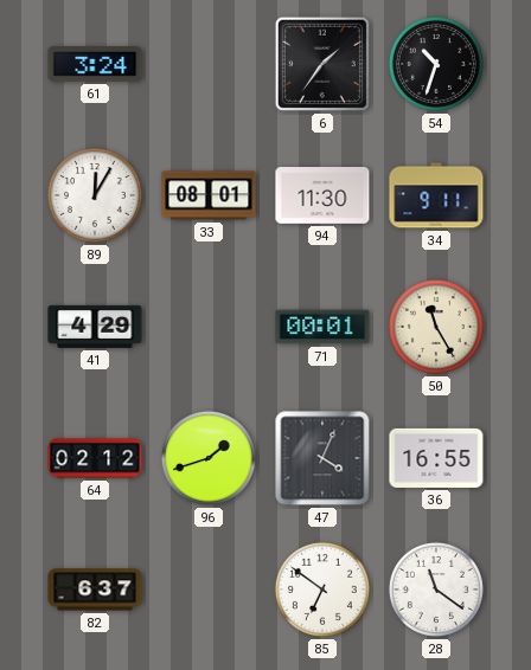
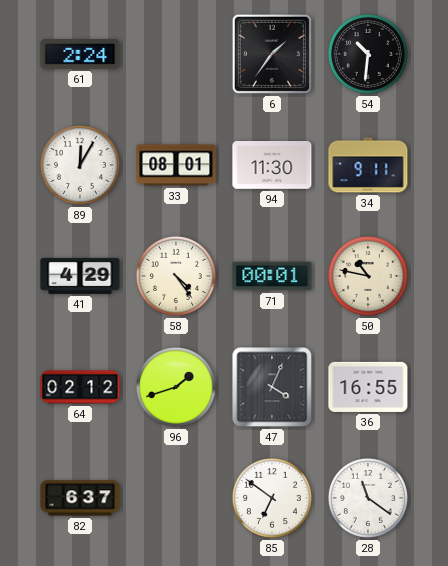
61: 3:24 -> 2:24
54: 10:33 -> 10:31
58: none -> 4:24
50: 11:25 -> 10:47
